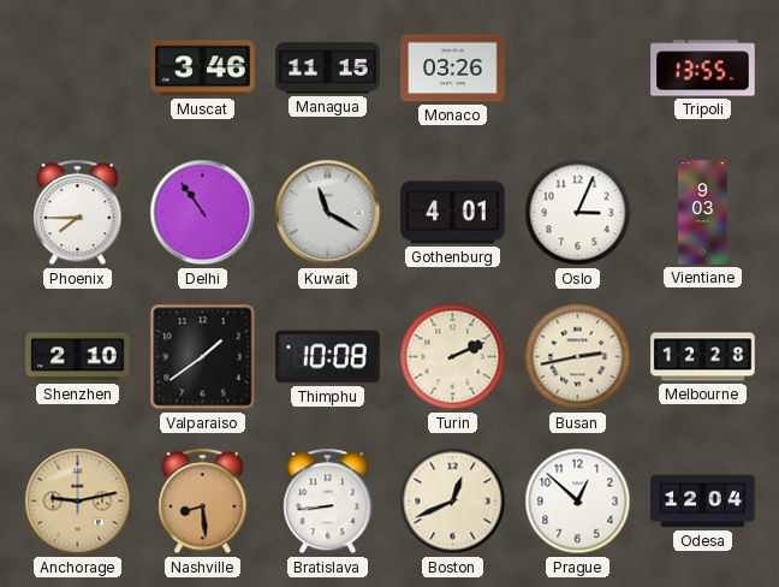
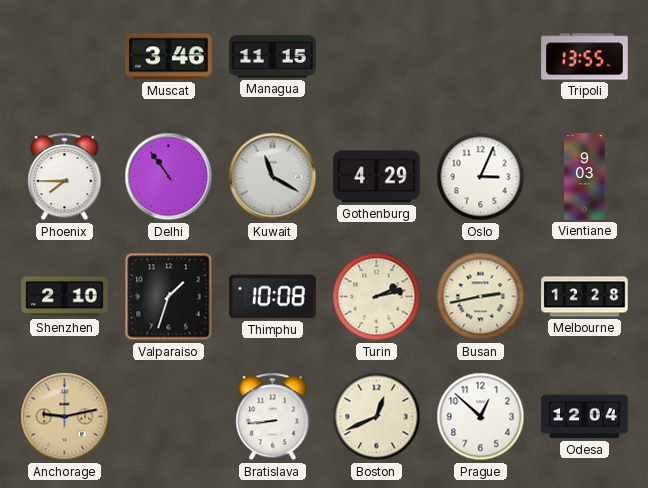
Monaco: 03:26 -> none
Gothenburg: 4:01 -> 4:29
Valparaiso: 1:39 -> 1:33
Turin: 2:11 -> 2:13
Nashville: 8:29 -> none
